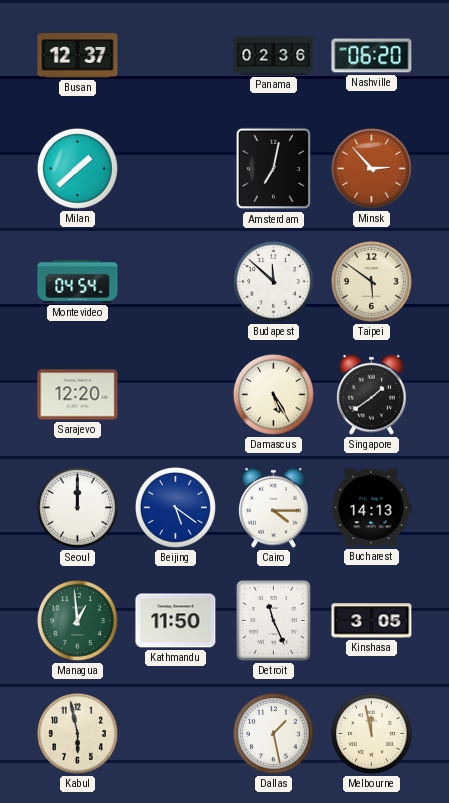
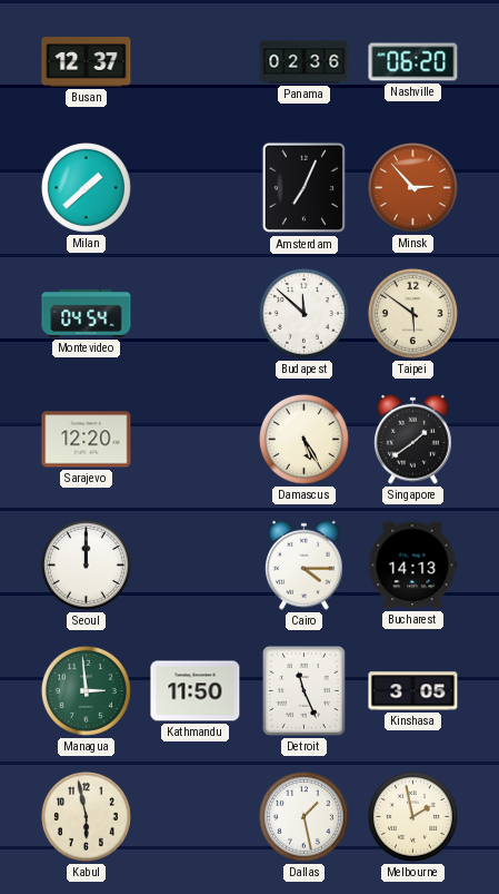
Amsterdam: 7:02 -> 7:04
Beijing: 5:21 -> none
Managua: 12:59 -> 2:59
Melbourne: 11:58 -> 1:58
